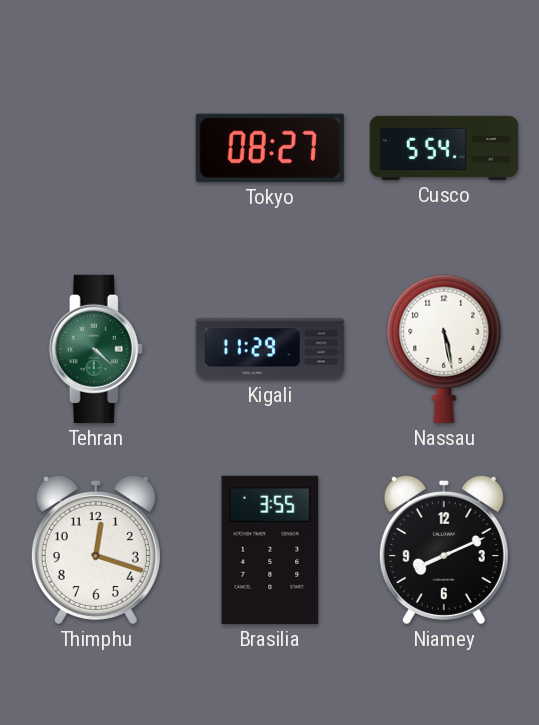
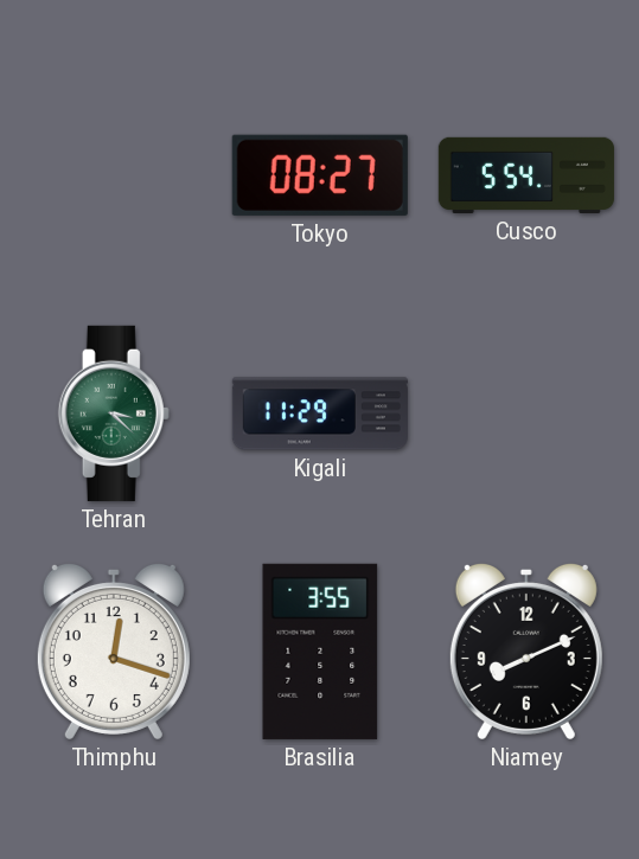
Tehran: 4:22 -> 3:22
Nassau: 5:28 -> none
